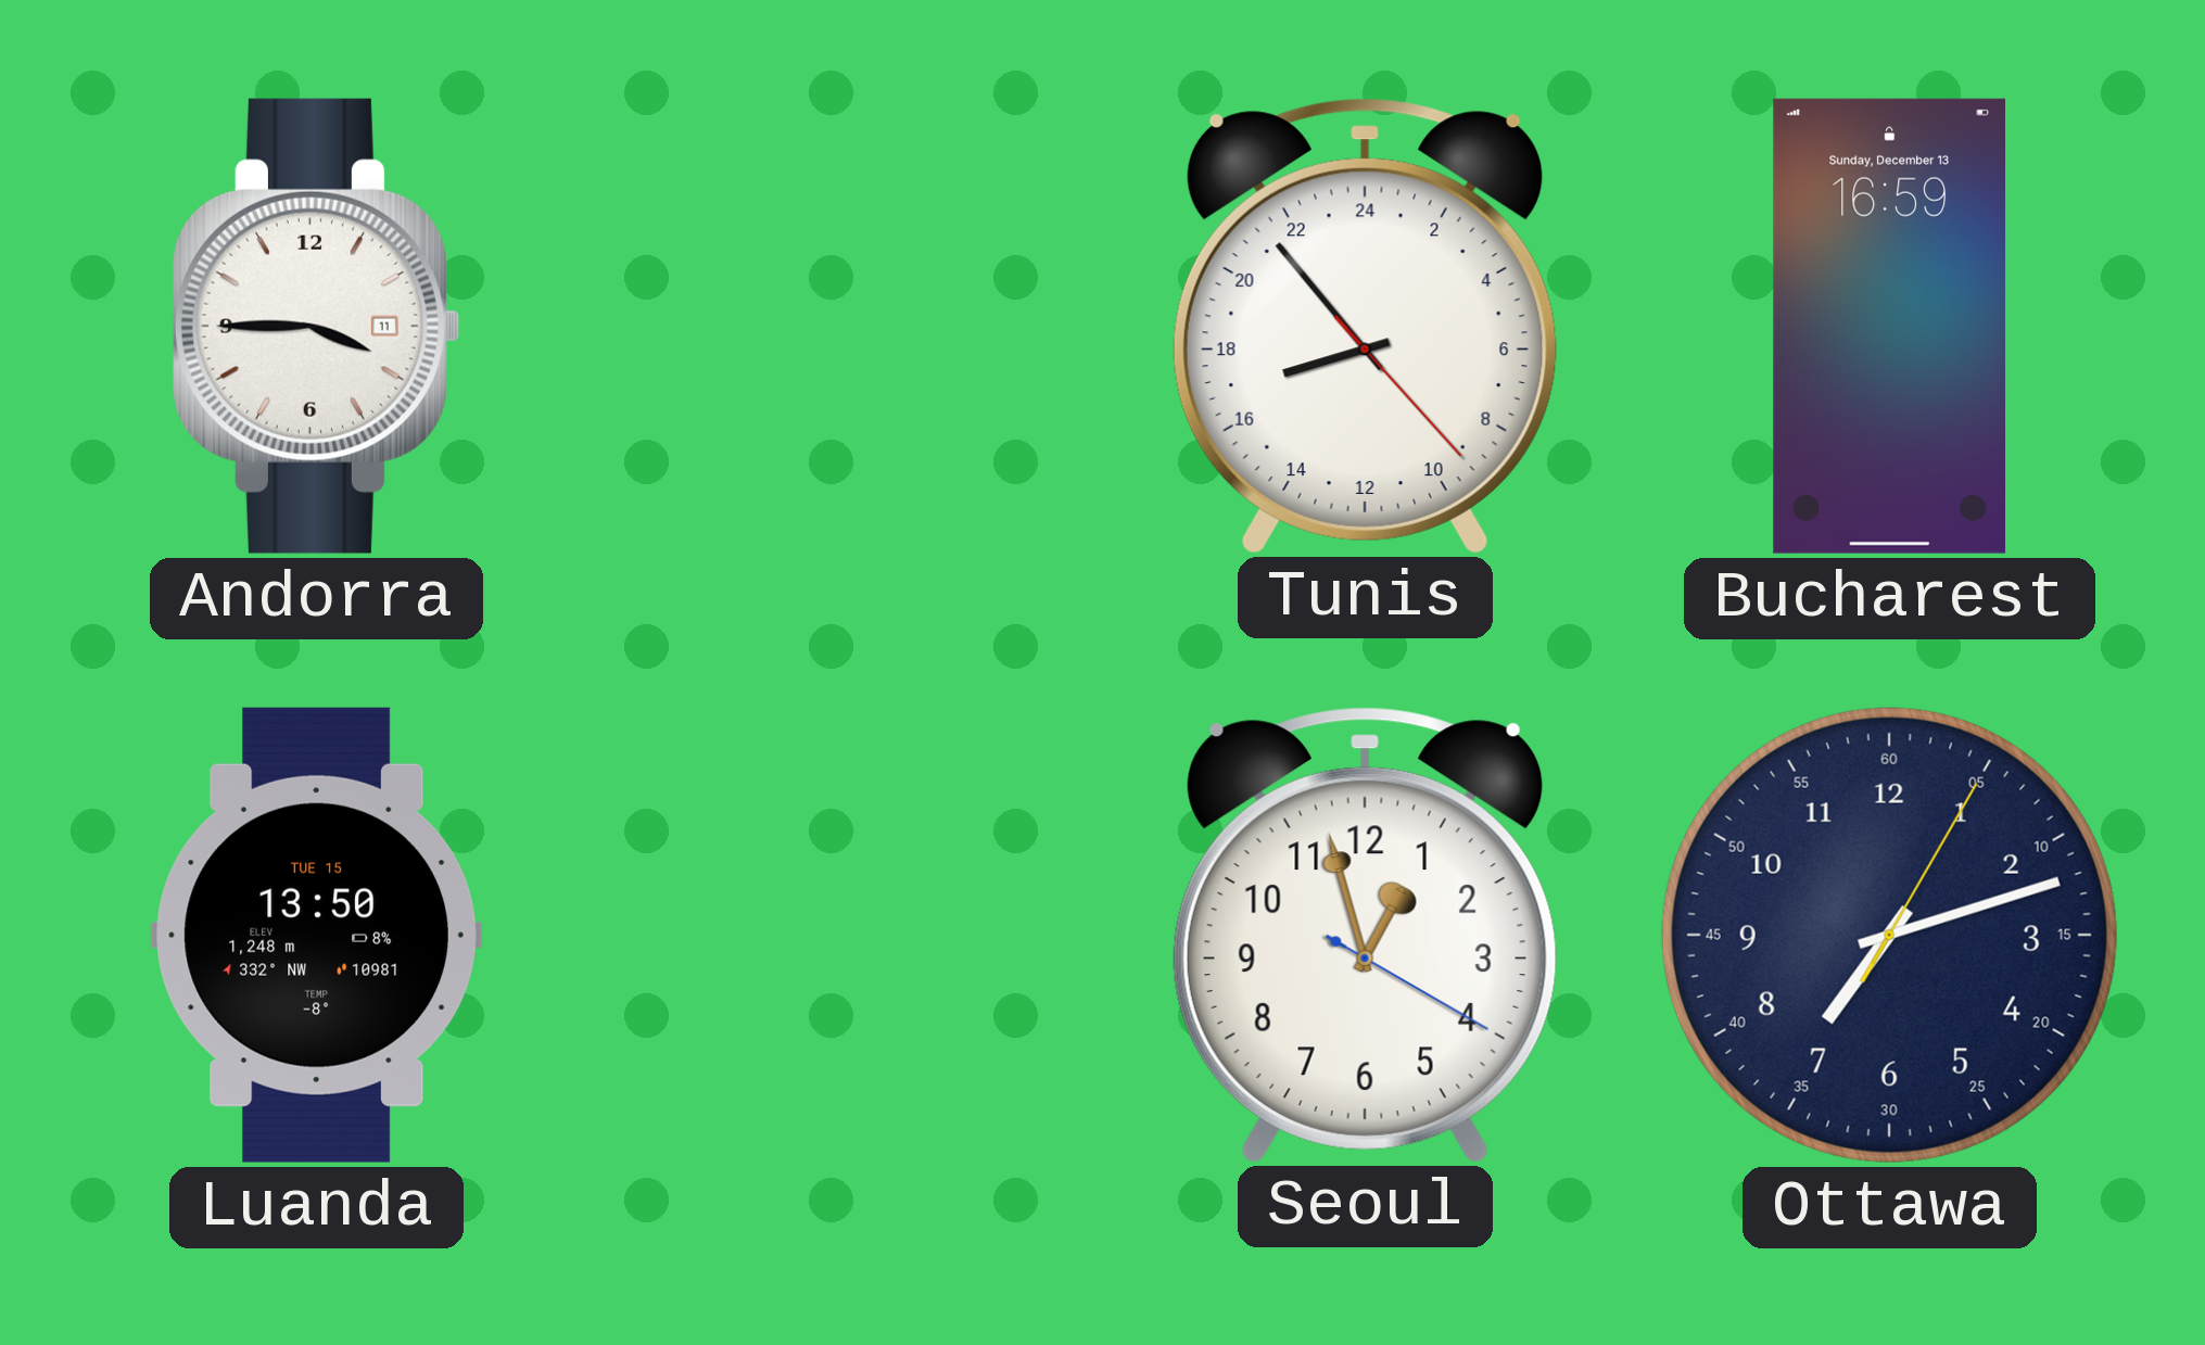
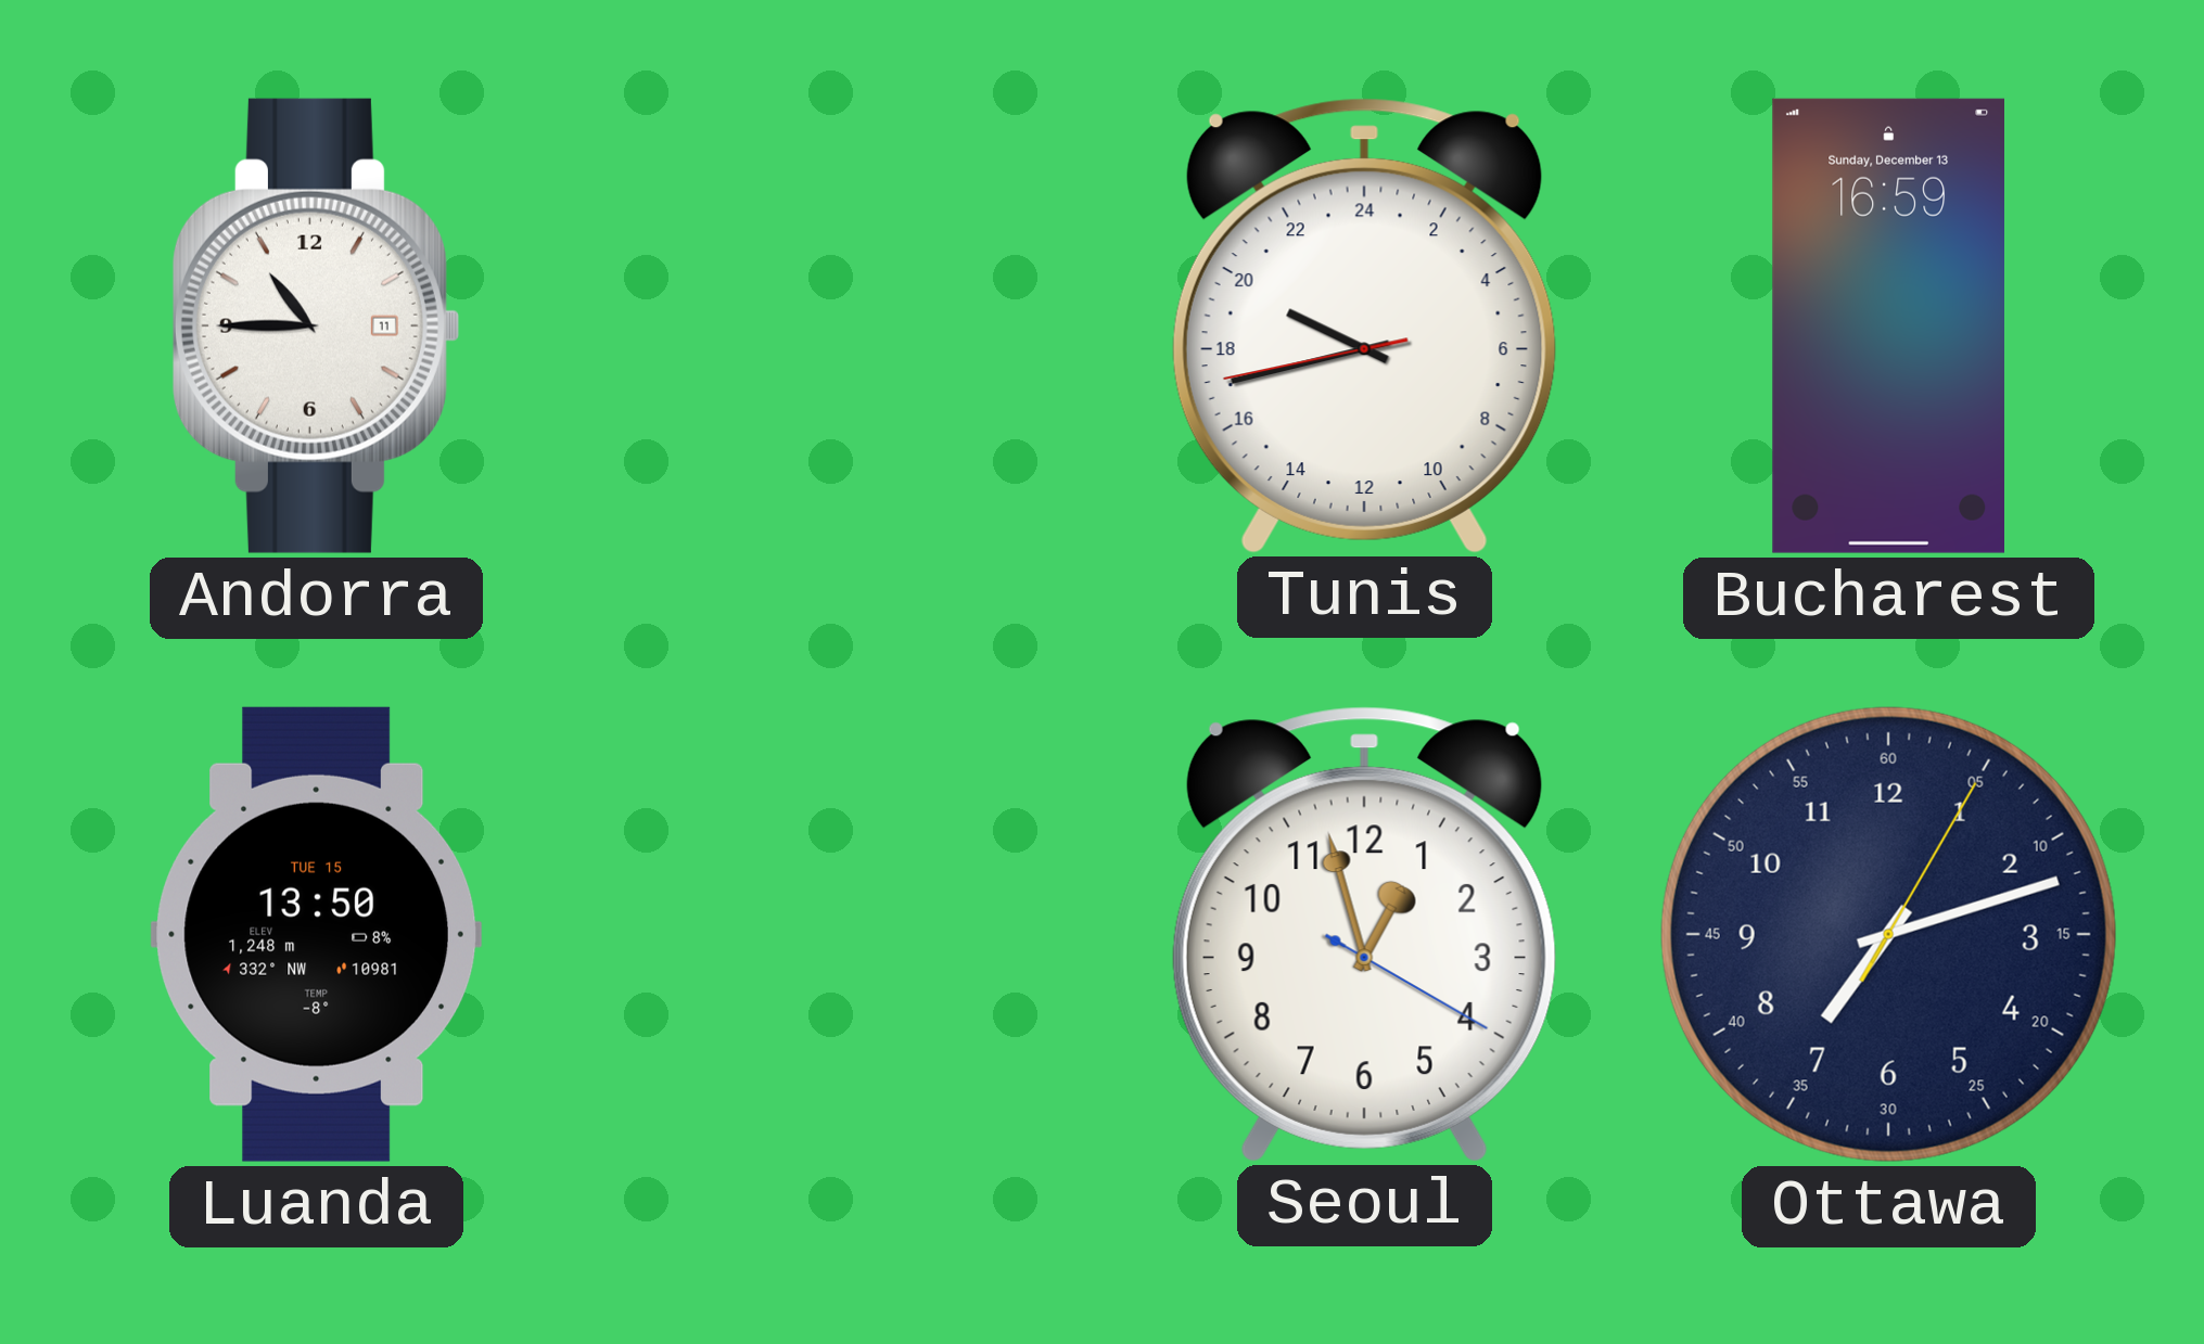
Andorra: 3:45 -> 10:45
Tunis: 16:53 -> 19:42
